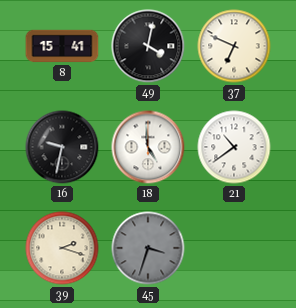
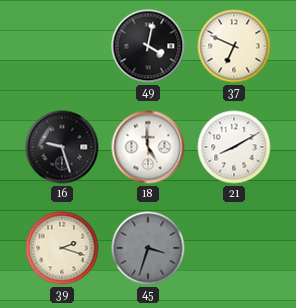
8: 15:41 -> none
16: 9:32 -> 9:27
21: 10:39 -> 8:10
